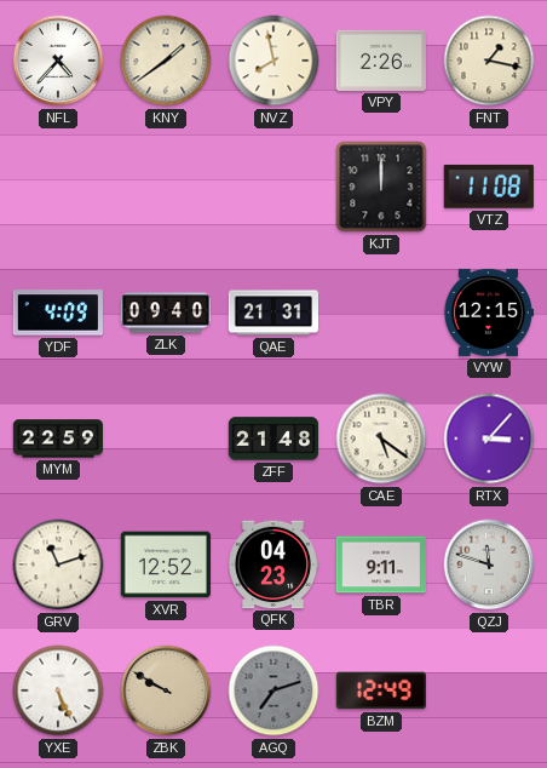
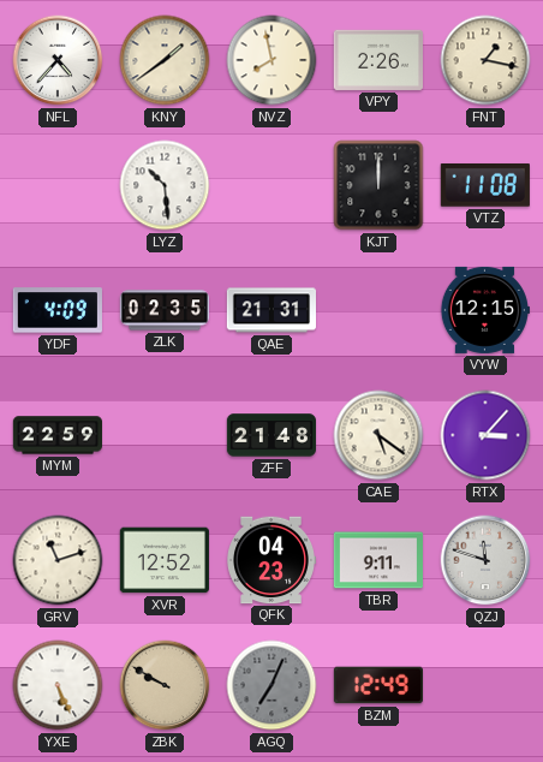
LYZ: none -> 10:29
ZLK: 09:40 -> 02:35
AGQ: 7:12 -> 7:04
